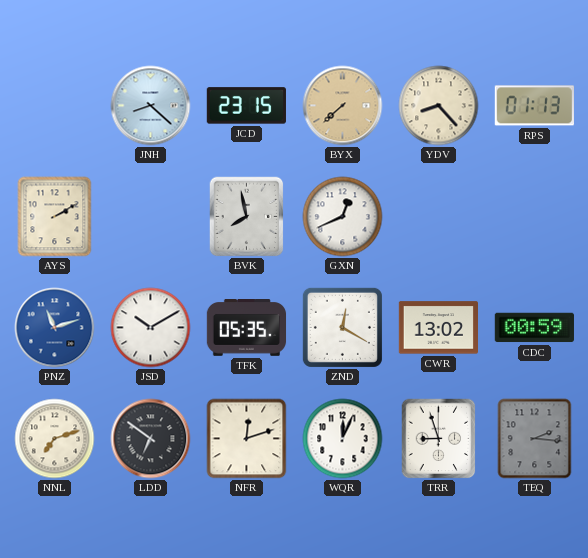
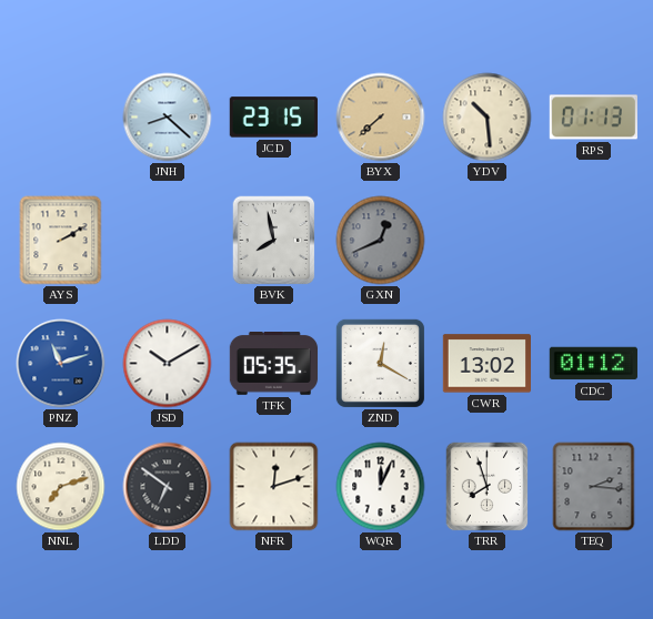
YDV: 8:23 -> 10:29
GXN dial: white -> grey
CDC: 00:59 -> 01:12
TRR: 8:57 -> 7:57
